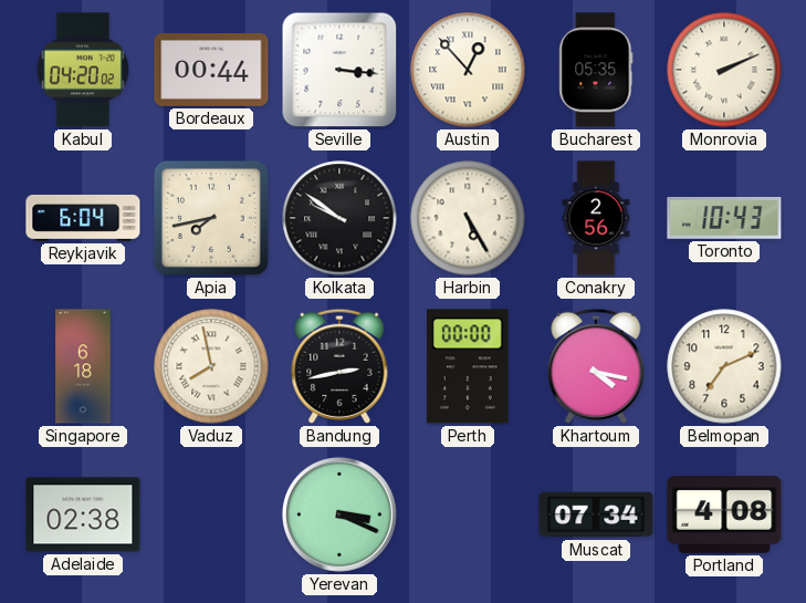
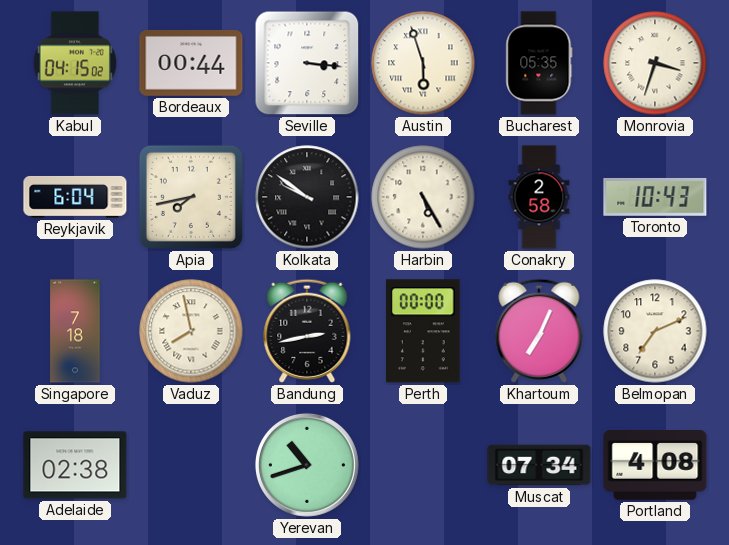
Kabul: 04:20 -> 04:15
Austin: 12:53 -> 5:57
Monrovia: 2:11 -> 3:33
Conakry: 2:56 -> 2:58
Singapore: 6:18 -> 7:18
Khartoum: 4:17 -> 7:04
Yerevan: 3:19 -> 10:42
